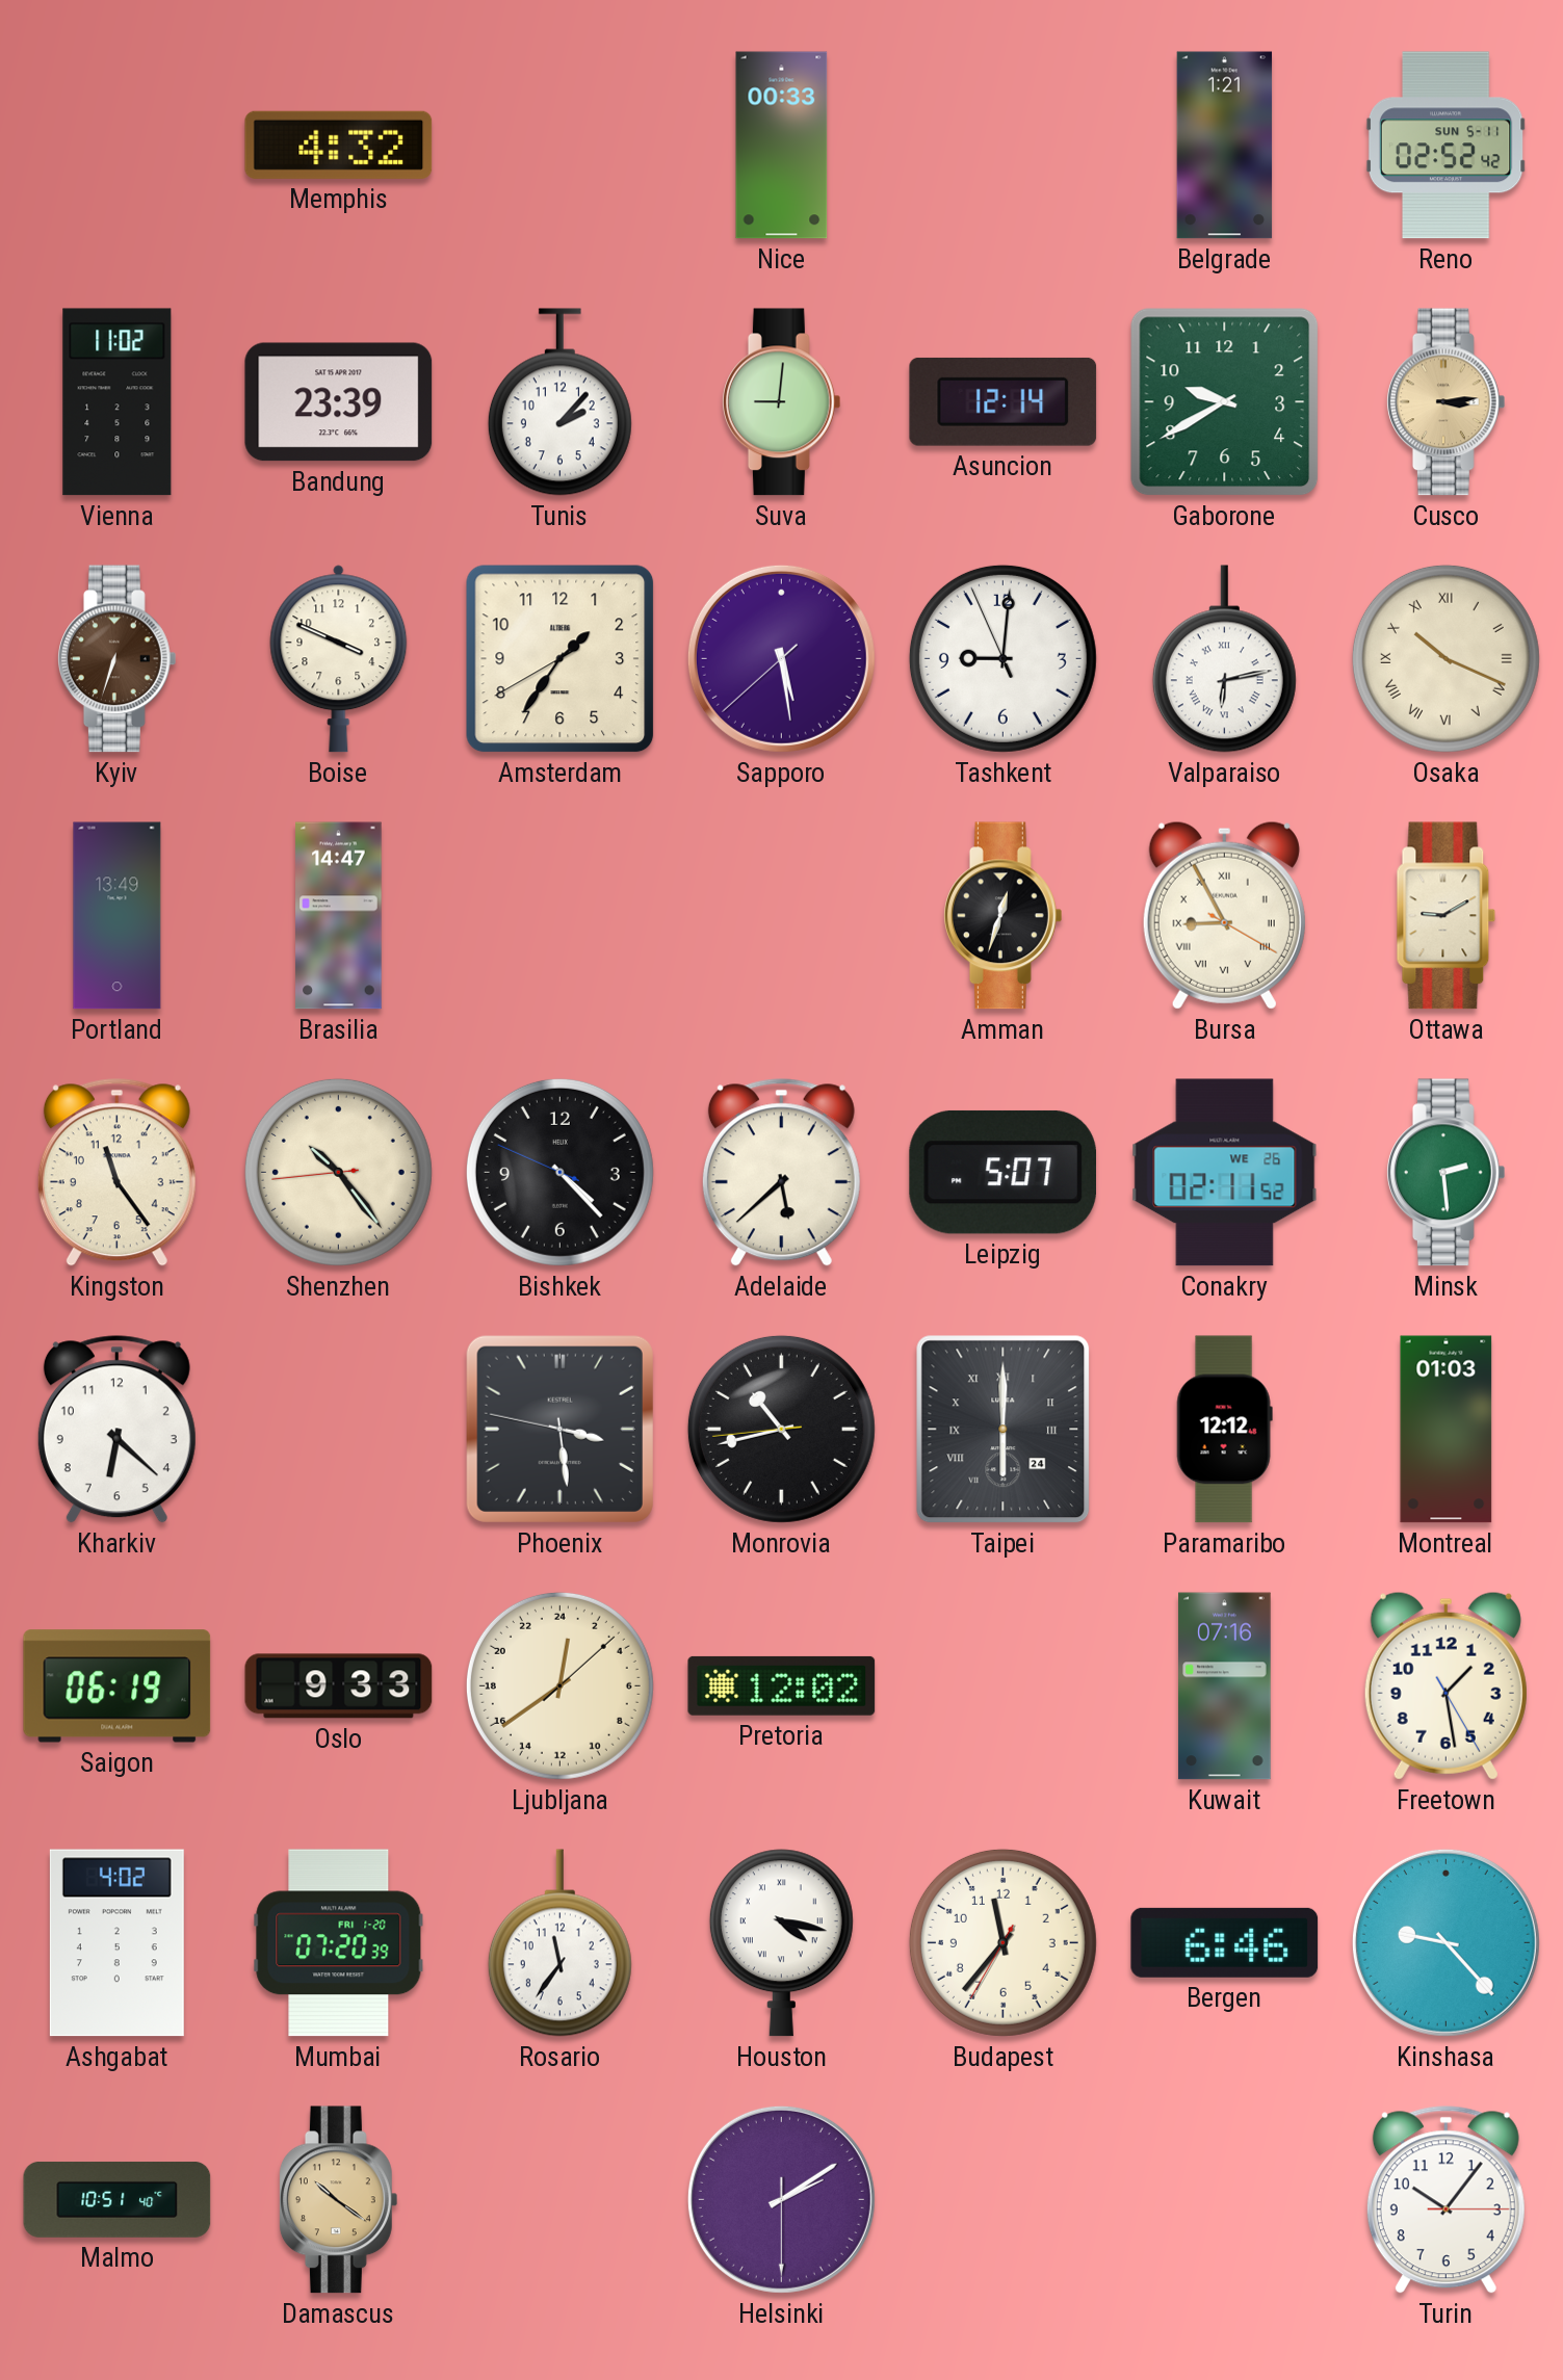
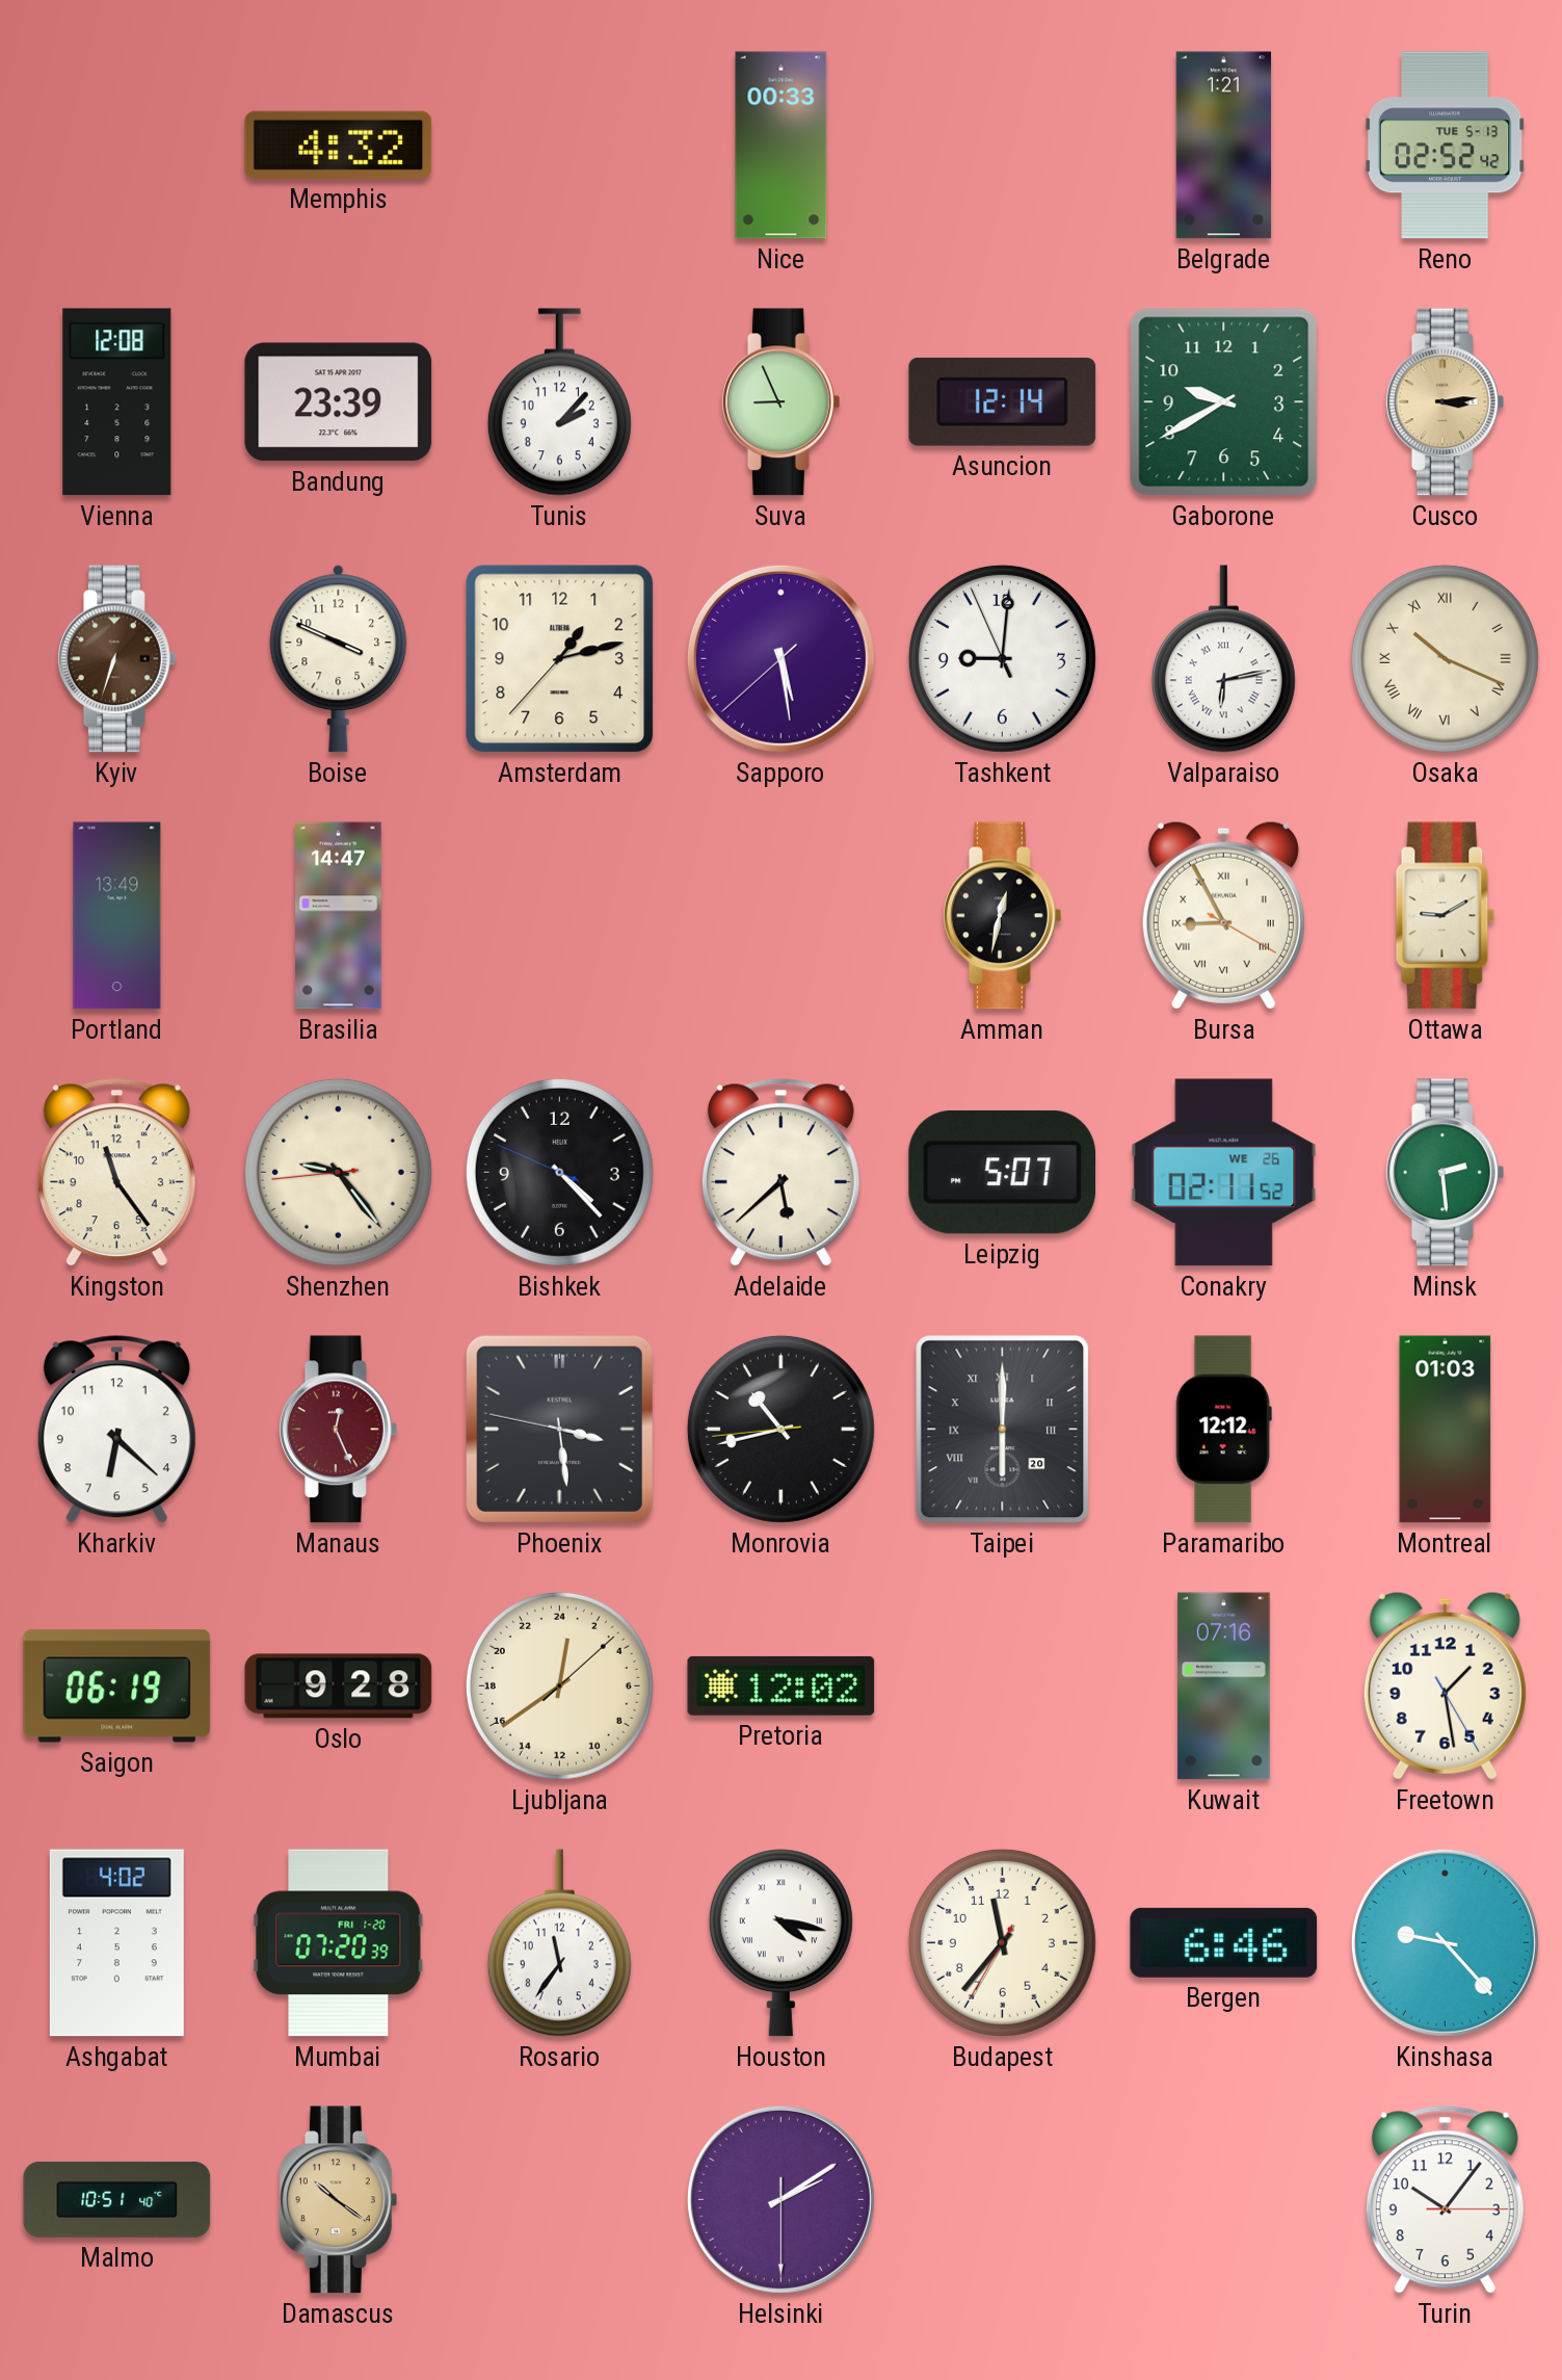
Reno date: SUN 5-11 -> TUE 5-13
Vienna: 11:02 -> 12:08
Suva: 9:01 -> 8:56
Amsterdam: 1:35 -> 1:12
Amman: 12:33 -> 12:32
Shenzhen: 10:23 -> 9:23
Manaus: none -> 12:26
Taipei date: 24 -> 20
Oslo: 9:33 -> 9:28
